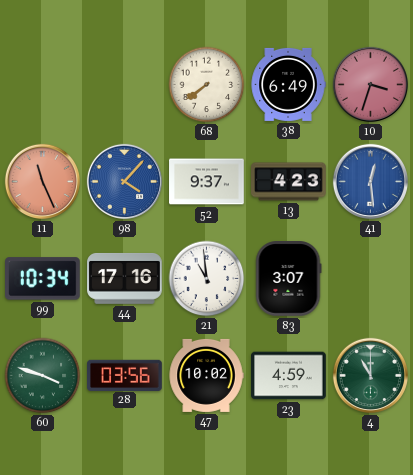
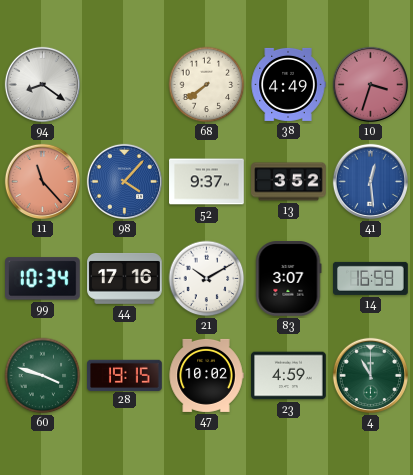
94: none -> 8:21
38: 6:49 -> 4:49
11: 11:26 -> 11:23
13: 4:23 -> 3:52
21: 10:59 -> 10:10
14: none -> 16:59
28: 03:56 -> 19:15
